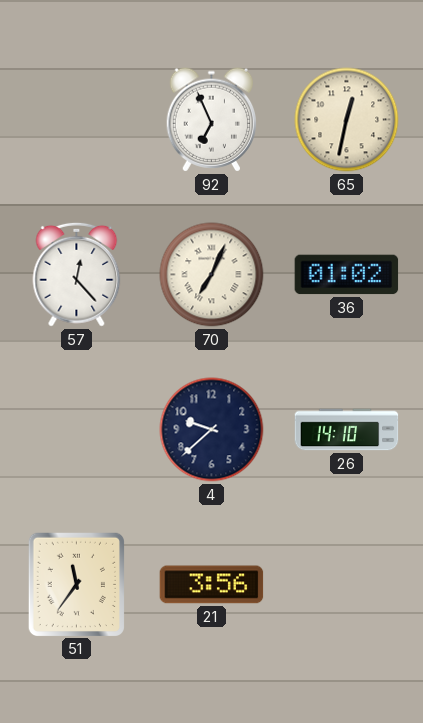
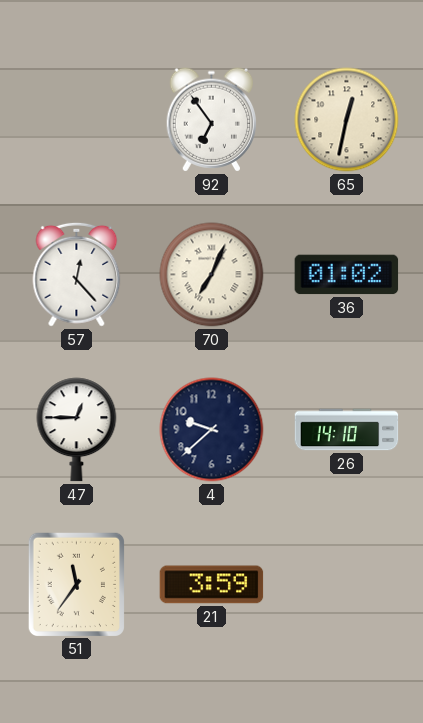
92: 6:56 -> 6:54
47: none -> 12:45
21: 3:56 -> 3:59
